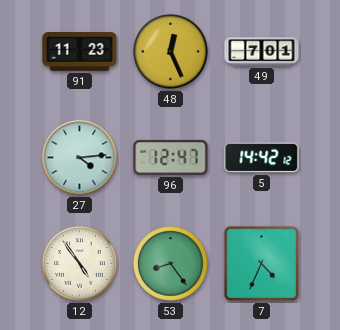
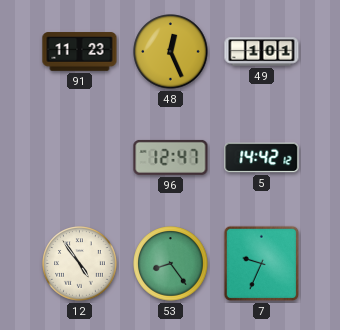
49: 7:01 -> 1:01
27: 4:14 -> none
7: 4:34 -> 9:34
